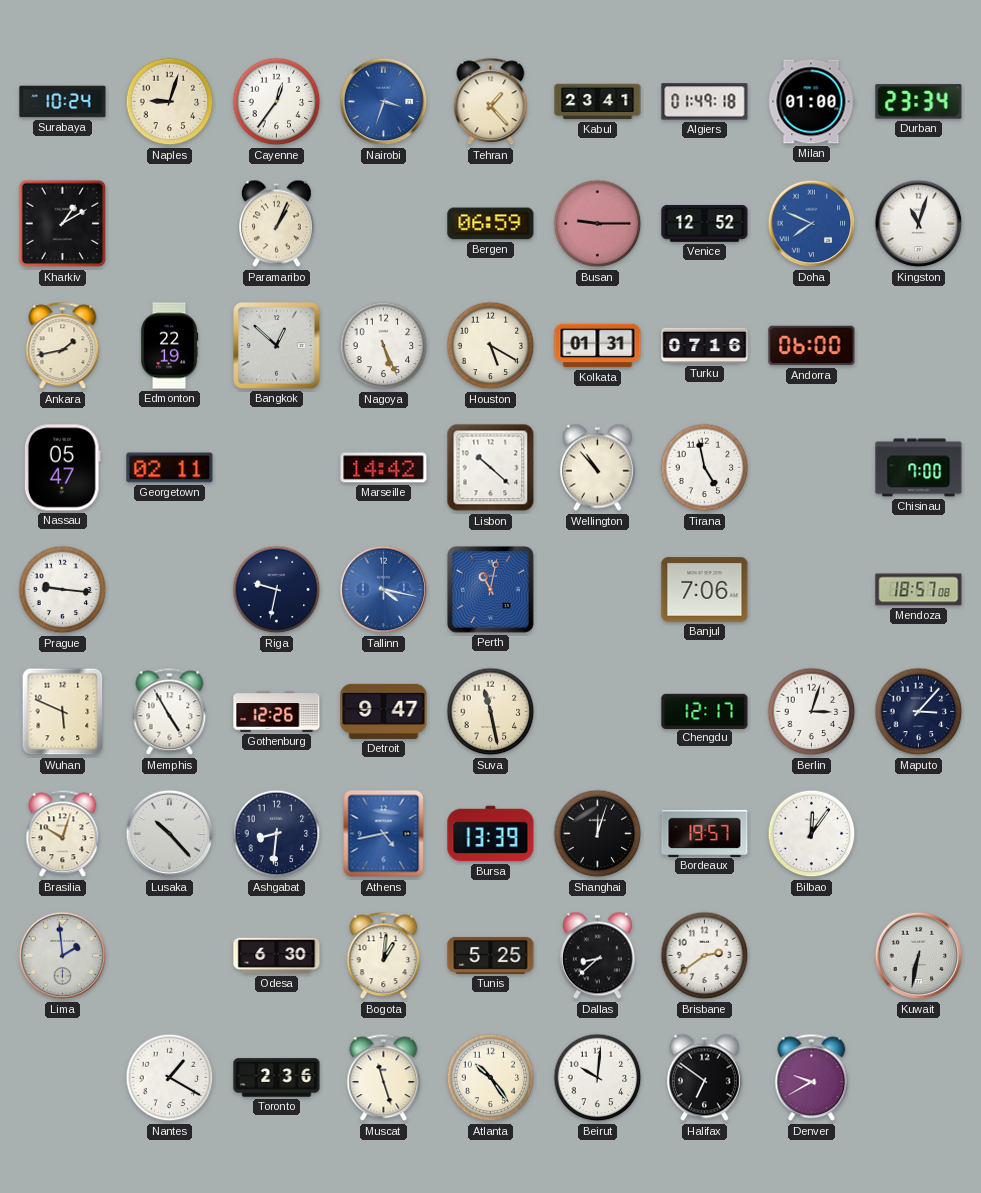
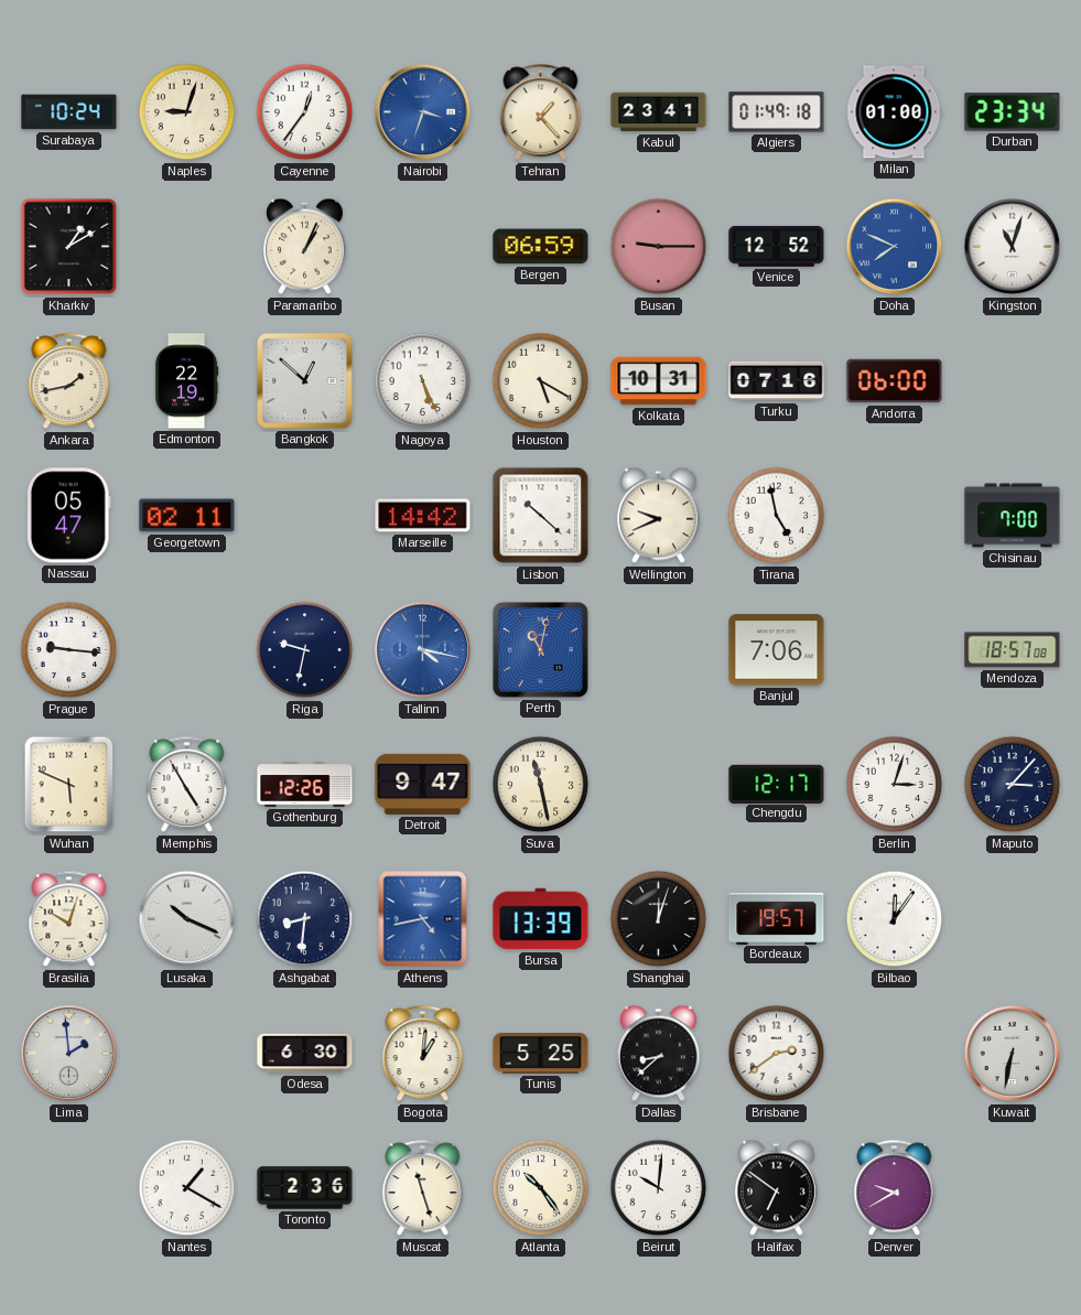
Kolkata: 01:31 -> 10:31
Wellington: 10:53 -> 9:41
Lusaka: 10:23 -> 10:19
